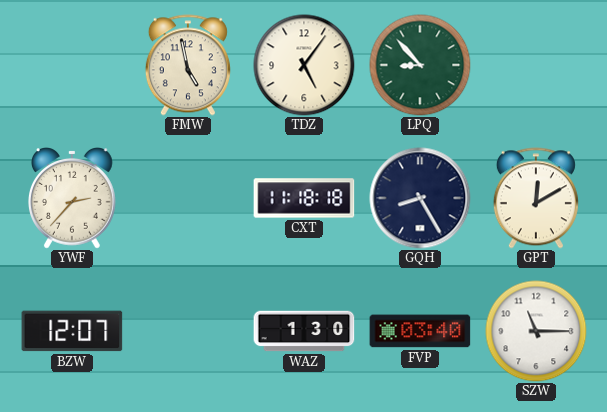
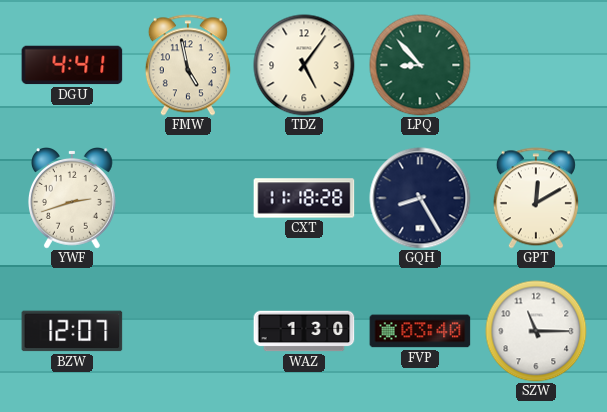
DGU: none -> 4:41
YWF: 2:37 -> 2:42
CXT: 11:18:18 -> 11:18:28
